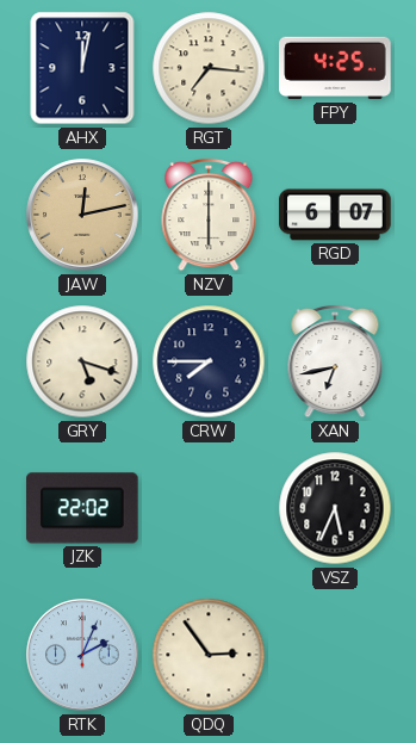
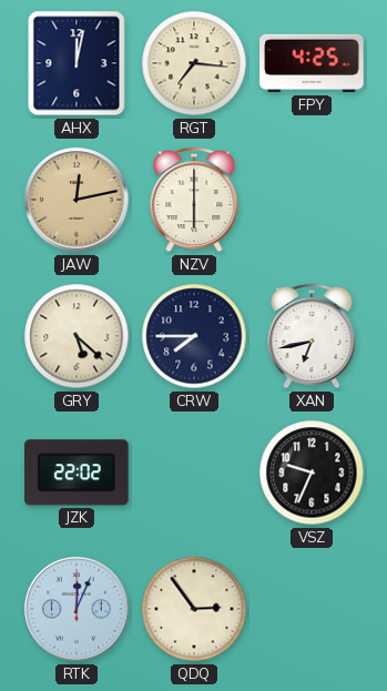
RGD: 6:07 -> none
GRY: 5:18 -> 5:22
VSZ: 5:34 -> 9:34
RTK: 2:04 -> 12:04
